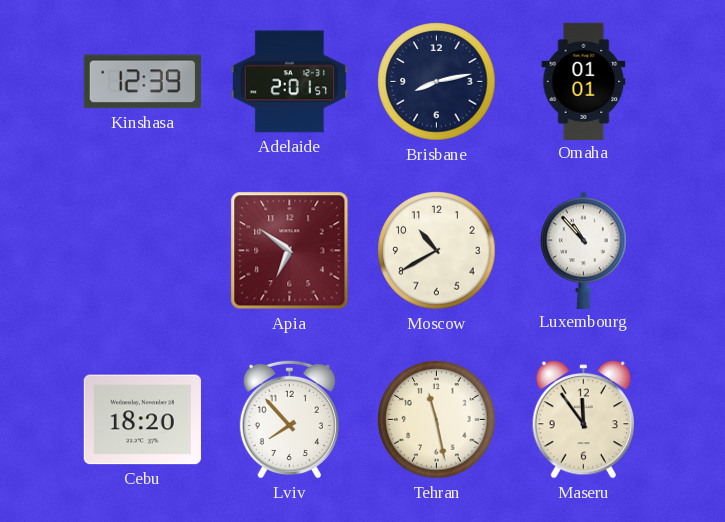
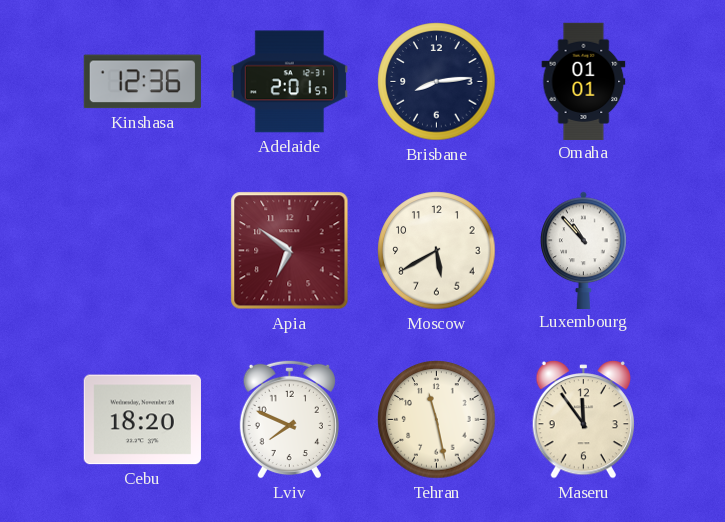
Kinshasa: 12:39 -> 12:36
Brisbane: 8:13 -> 8:14
Moscow: 10:40 -> 5:40
Lviv: 7:53 -> 7:49
